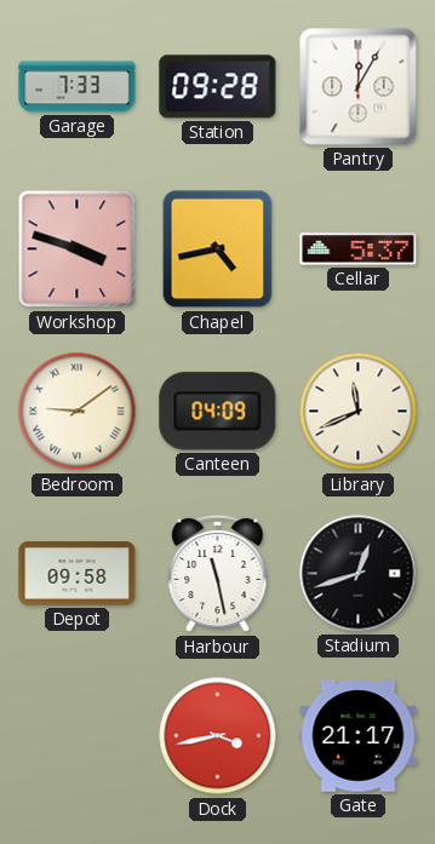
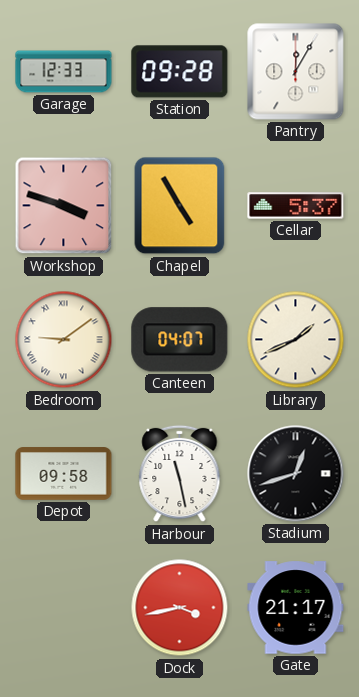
Garage: 7:33 -> 12:33
Chapel: 4:43 -> 4:55
Canteen: 04:09 -> 04:07
Library: 11:41 -> 1:41
